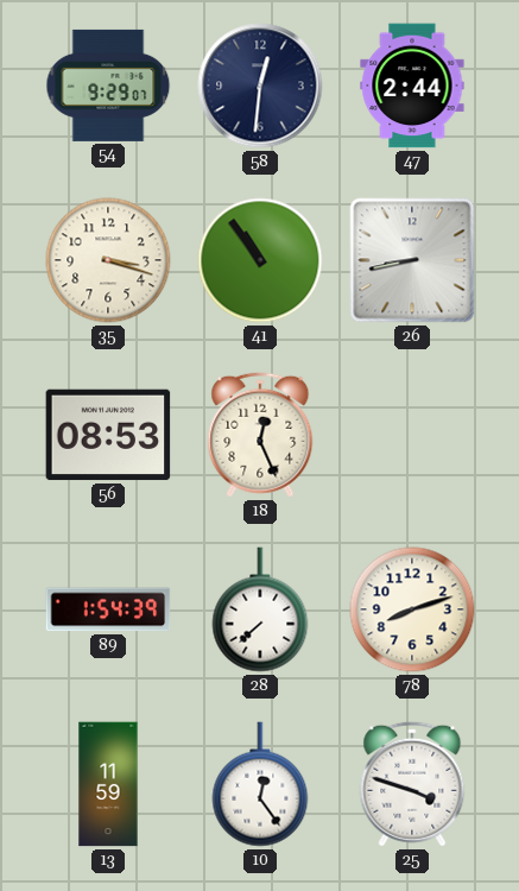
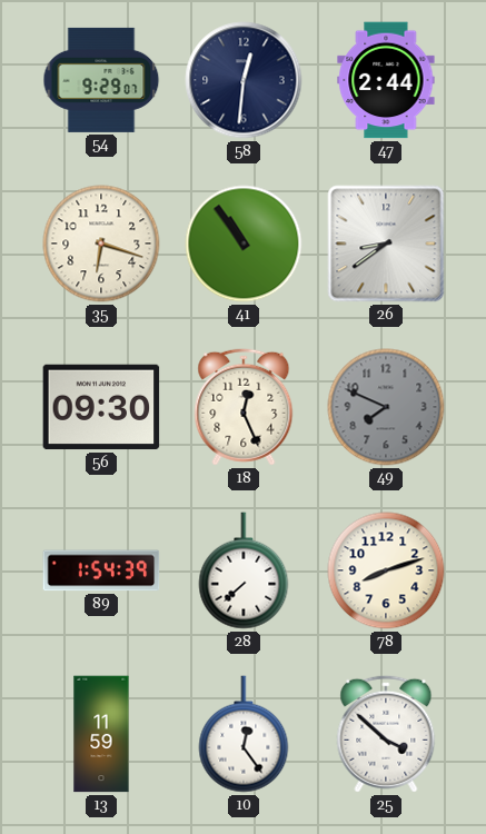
35: 3:18 -> 6:18
26: 8:43 -> 8:39
56: 08:53 -> 09:30
49: none -> 7:49
25: 3:48 -> 3:52
